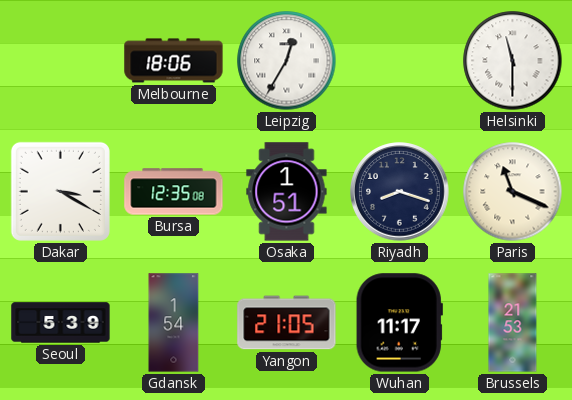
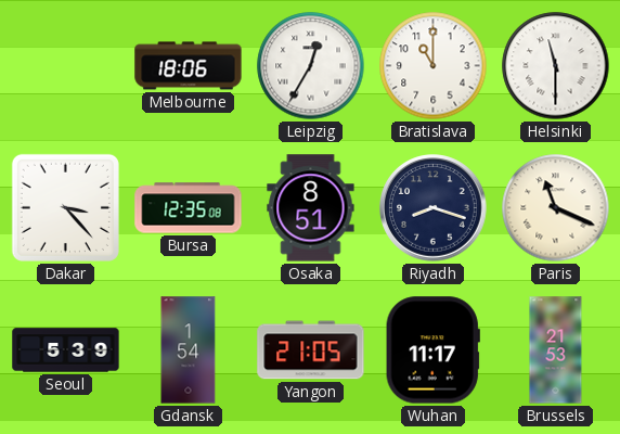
Bratislava: none -> 11:00
Dakar: 3:20 -> 3:23
Osaka: 1:51 -> 8:51
